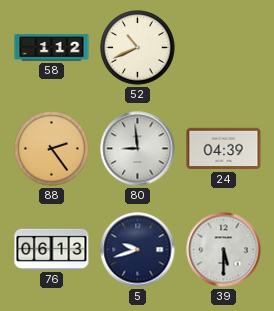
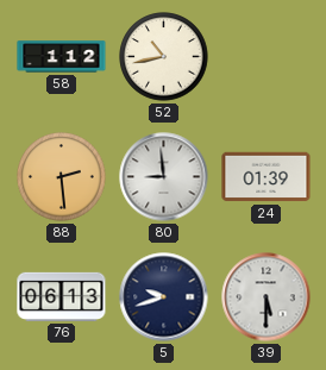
52: 10:41 -> 10:43
88: 2:24 -> 2:29
24: 04:39 -> 01:39
